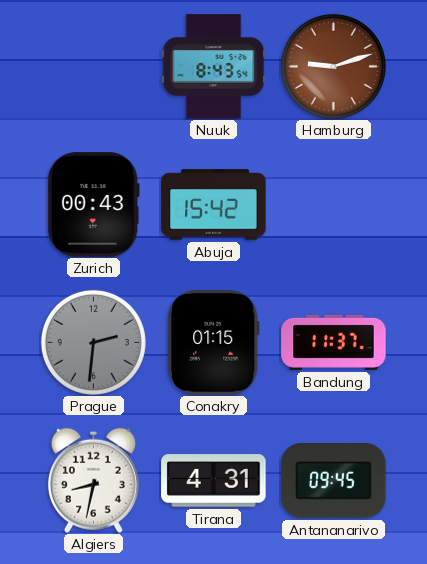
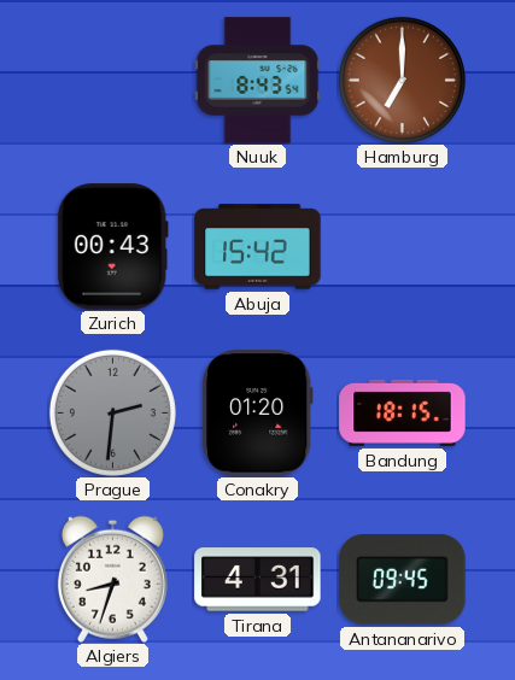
Hamburg: 9:12 -> 7:00
Conakry: 01:15 -> 01:20
Bandung: 11:37 -> 18:15
Algiers: 8:32 -> 8:33
